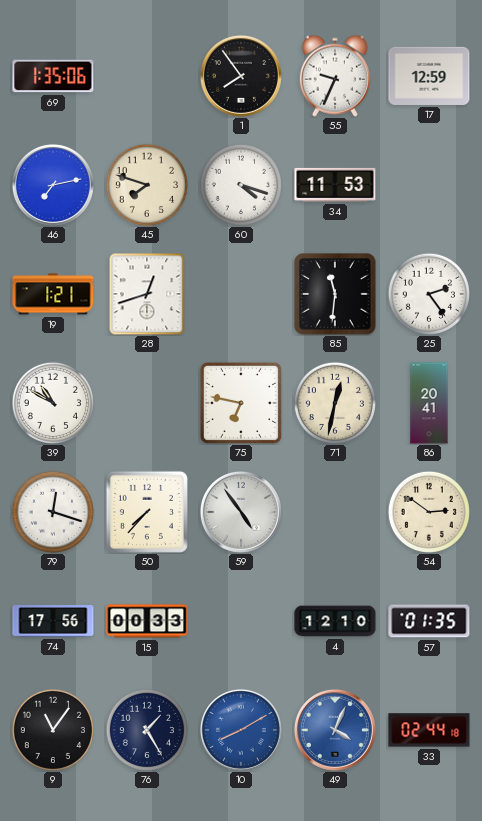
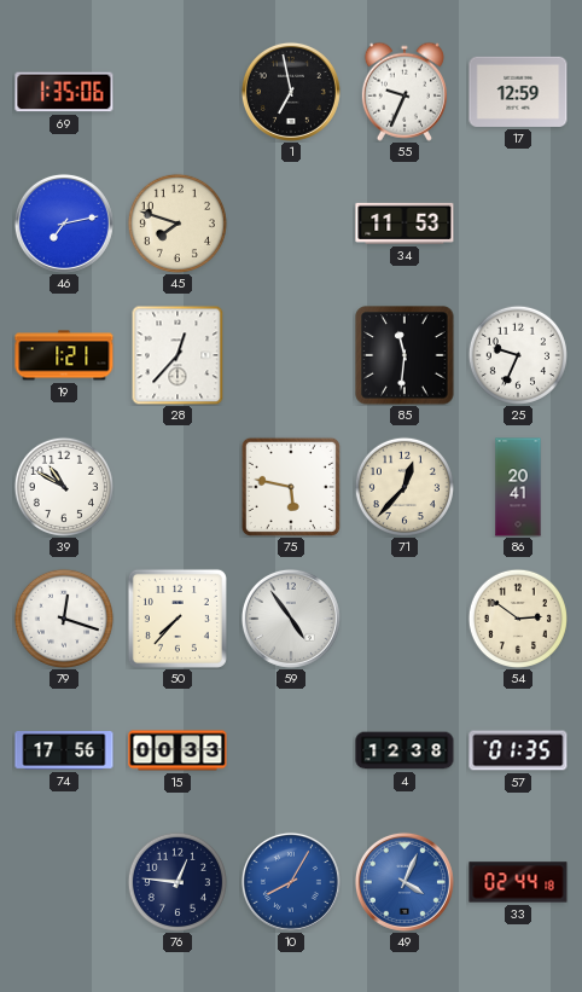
1: 7:54 -> 6:58
60: 4:18 -> none
28: 12:42 -> 12:37
25: 2:24 -> 9:34
75: 6:47 -> 5:47
71: 12:32 -> 12:37
4: 12:10 -> 12:38
9: 11:06 -> none
76: 1:25 -> 12:46
10: 8:10 -> 8:05
